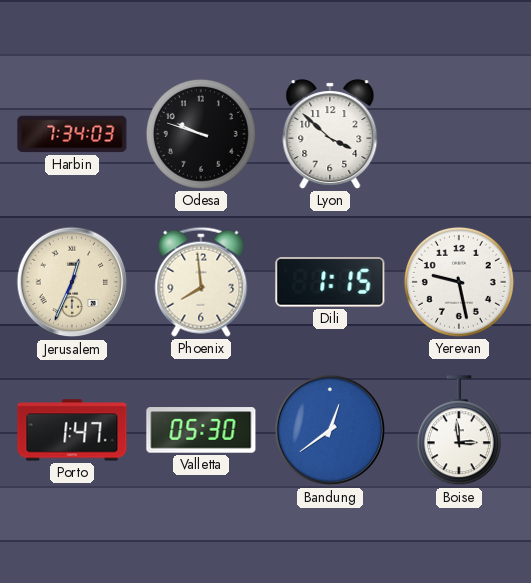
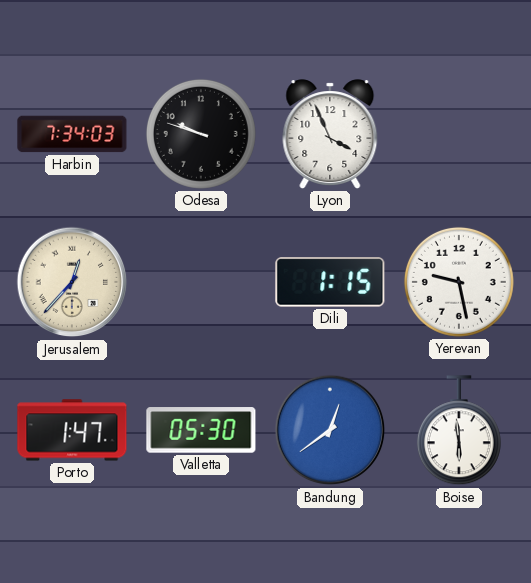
Lyon: 3:52 -> 3:56
Jerusalem: 12:34 -> 12:37
Phoenix: 7:59 -> none
Boise: 2:59 -> 5:59
